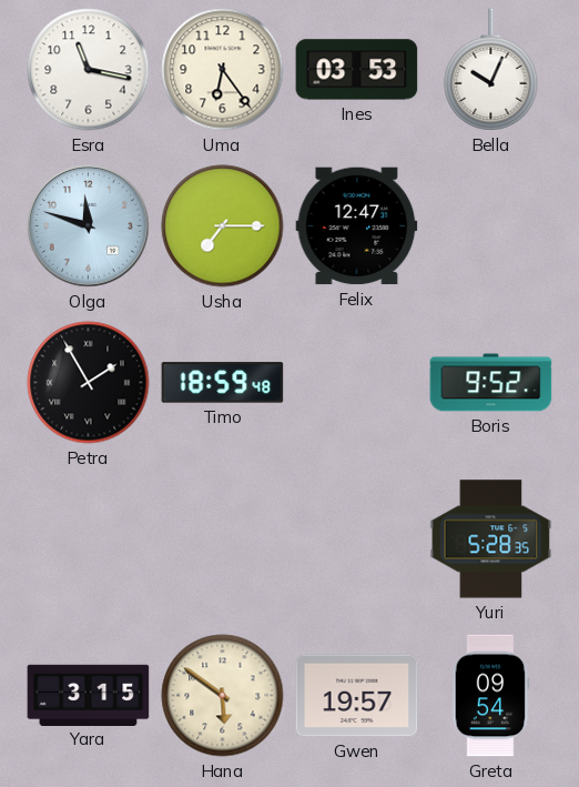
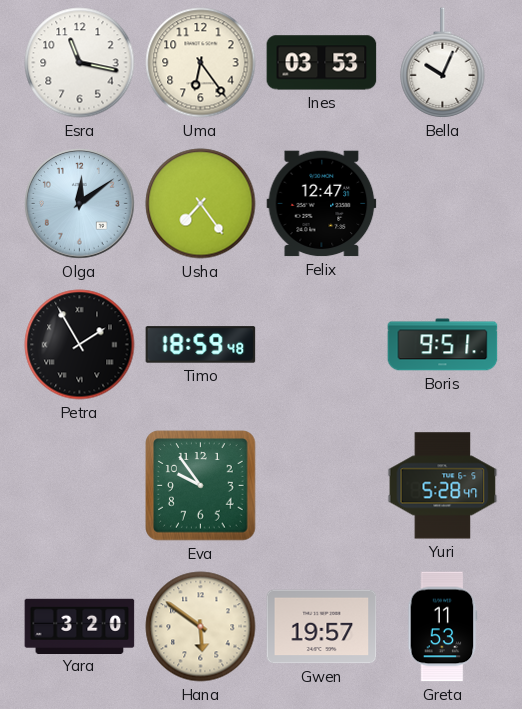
Olga: 11:48 -> 12:09
Usha: 7:15 -> 7:24
Boris: 9:52 -> 9:51
Eva: none -> 9:54
Yuri: 5:28:35 -> 5:28:47
Yara: 3:15 -> 3:20
Greta: 09:54 -> 11:53
